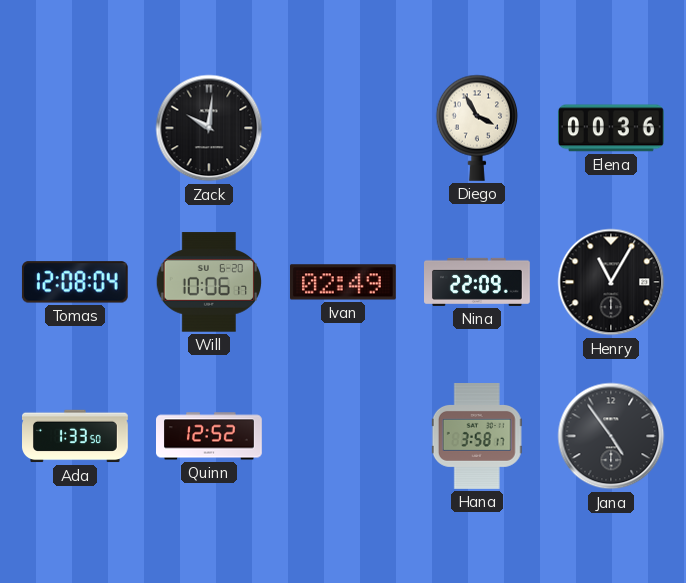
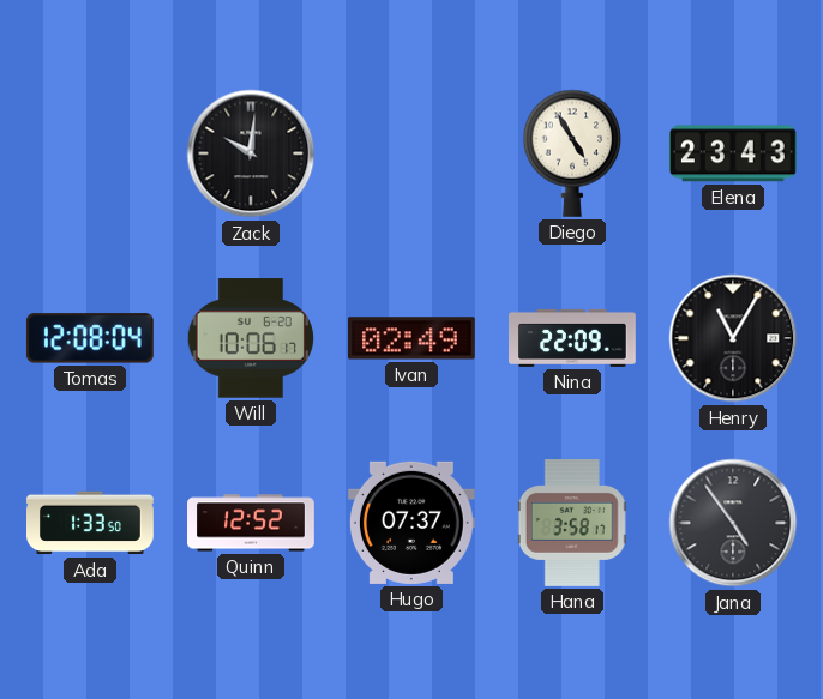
Diego: 3:55 -> 4:55
Elena: 00:36 -> 23:43
Hugo: none -> 07:37
